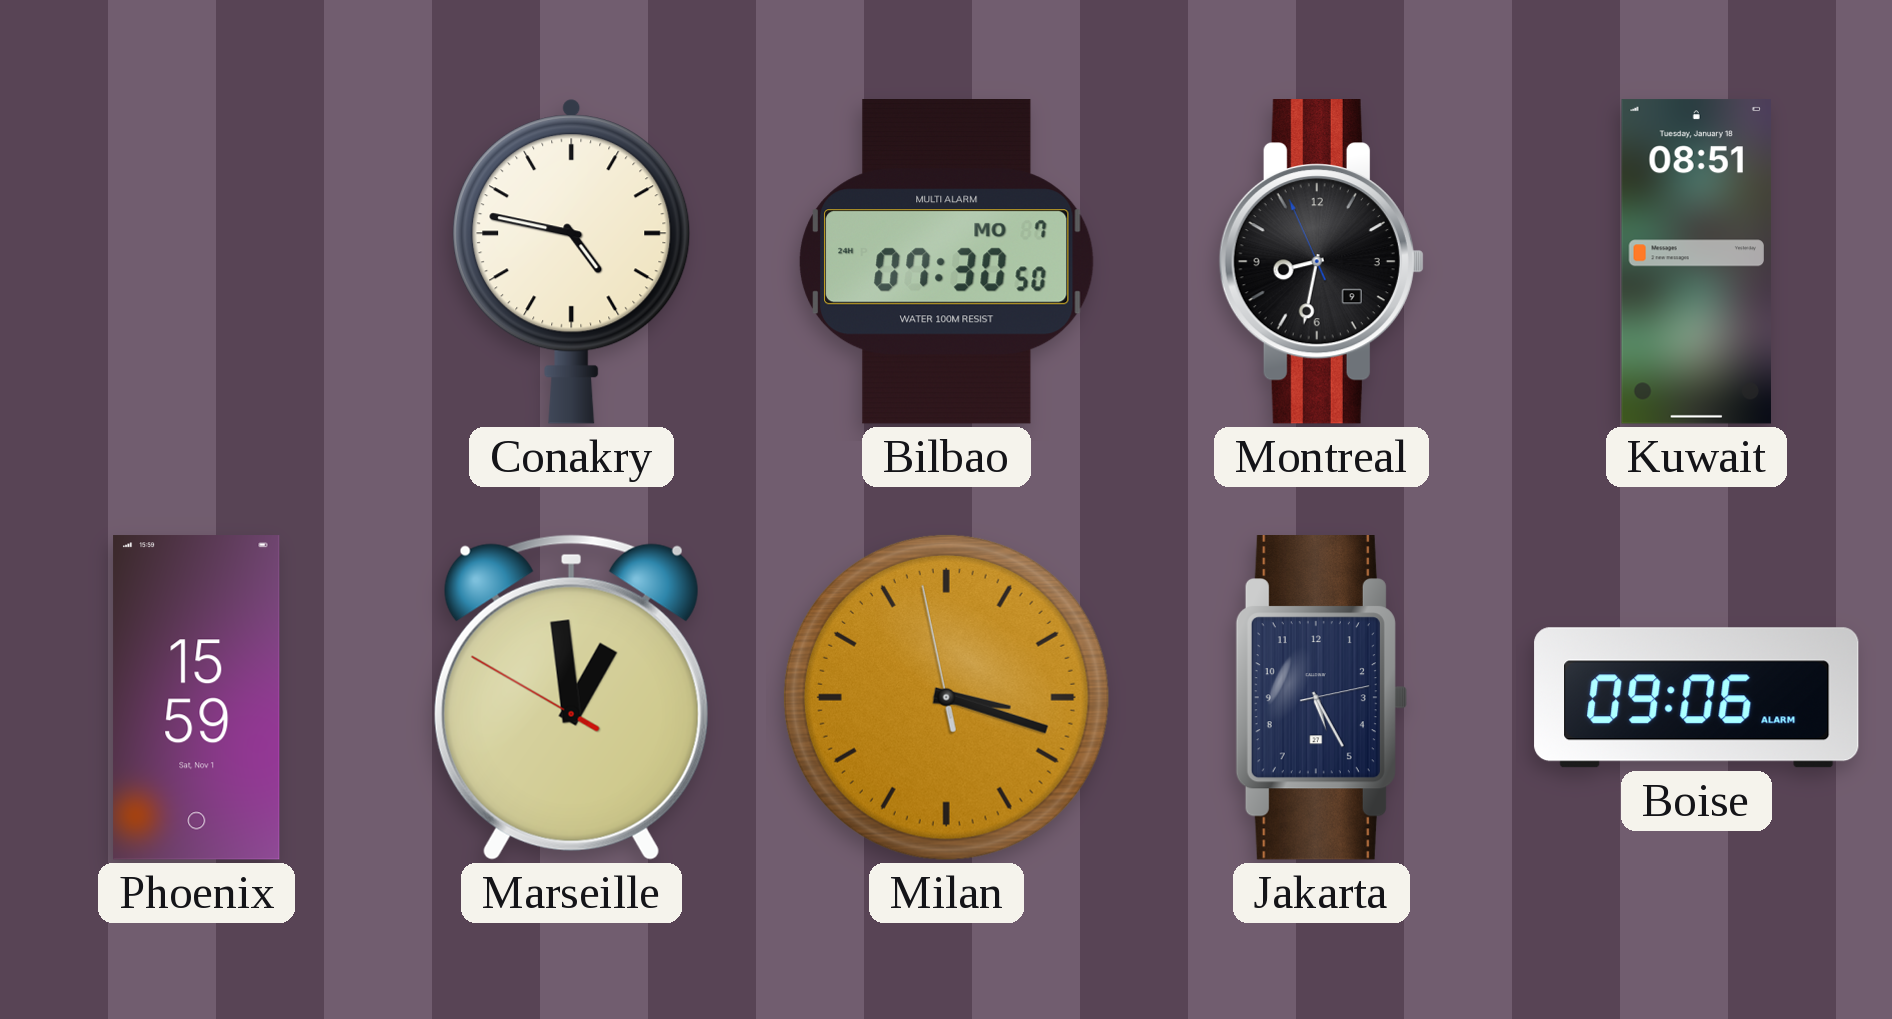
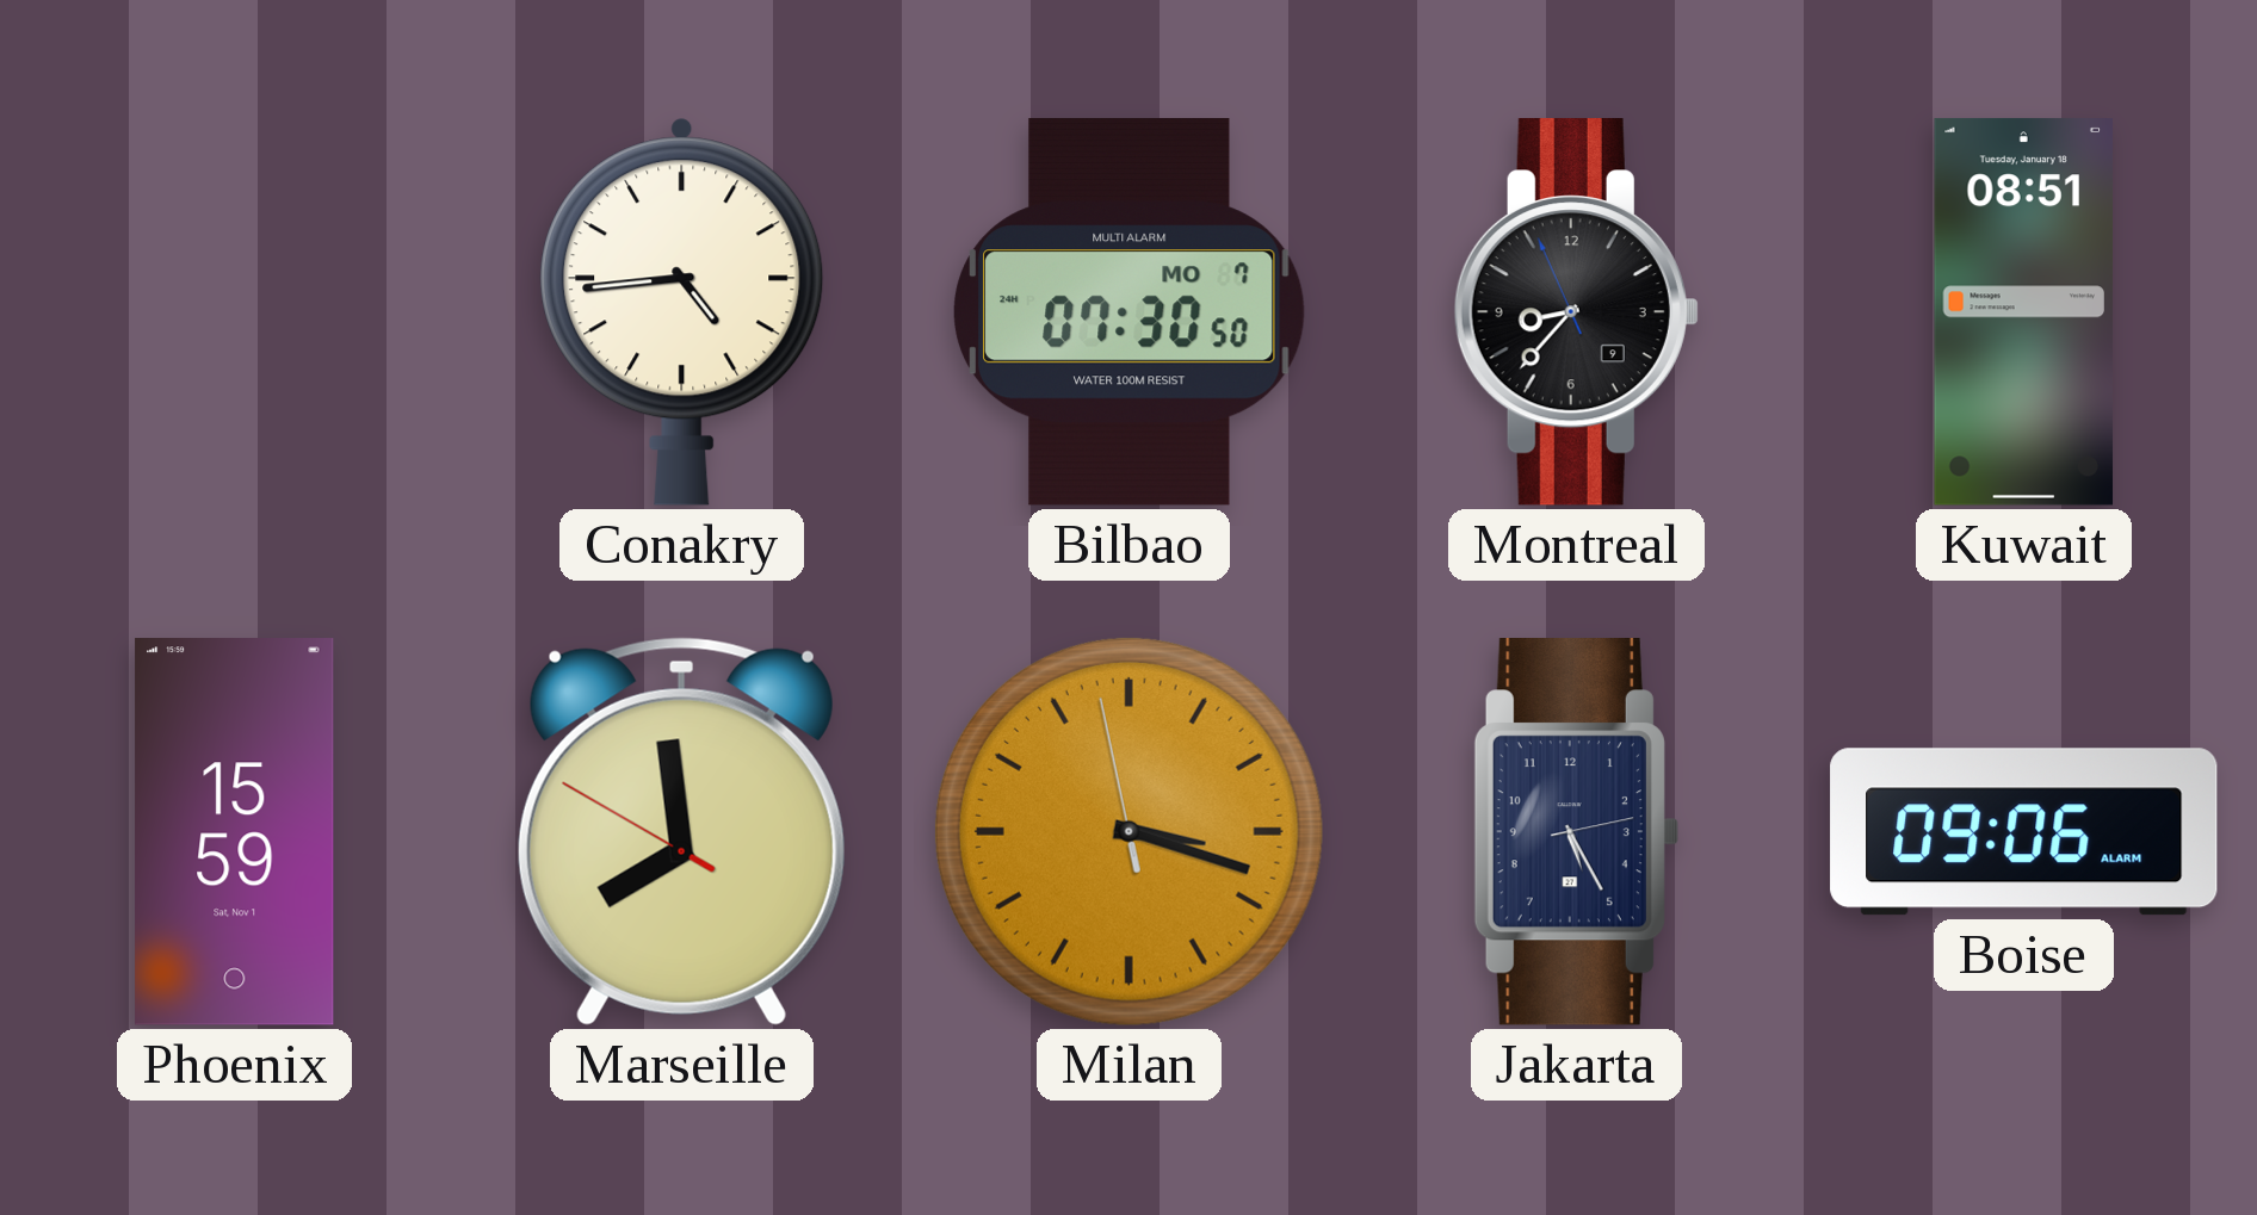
Conakry: 4:47 -> 4:44
Montreal: 8:31 -> 8:36
Marseille: 12:58 -> 7:58
